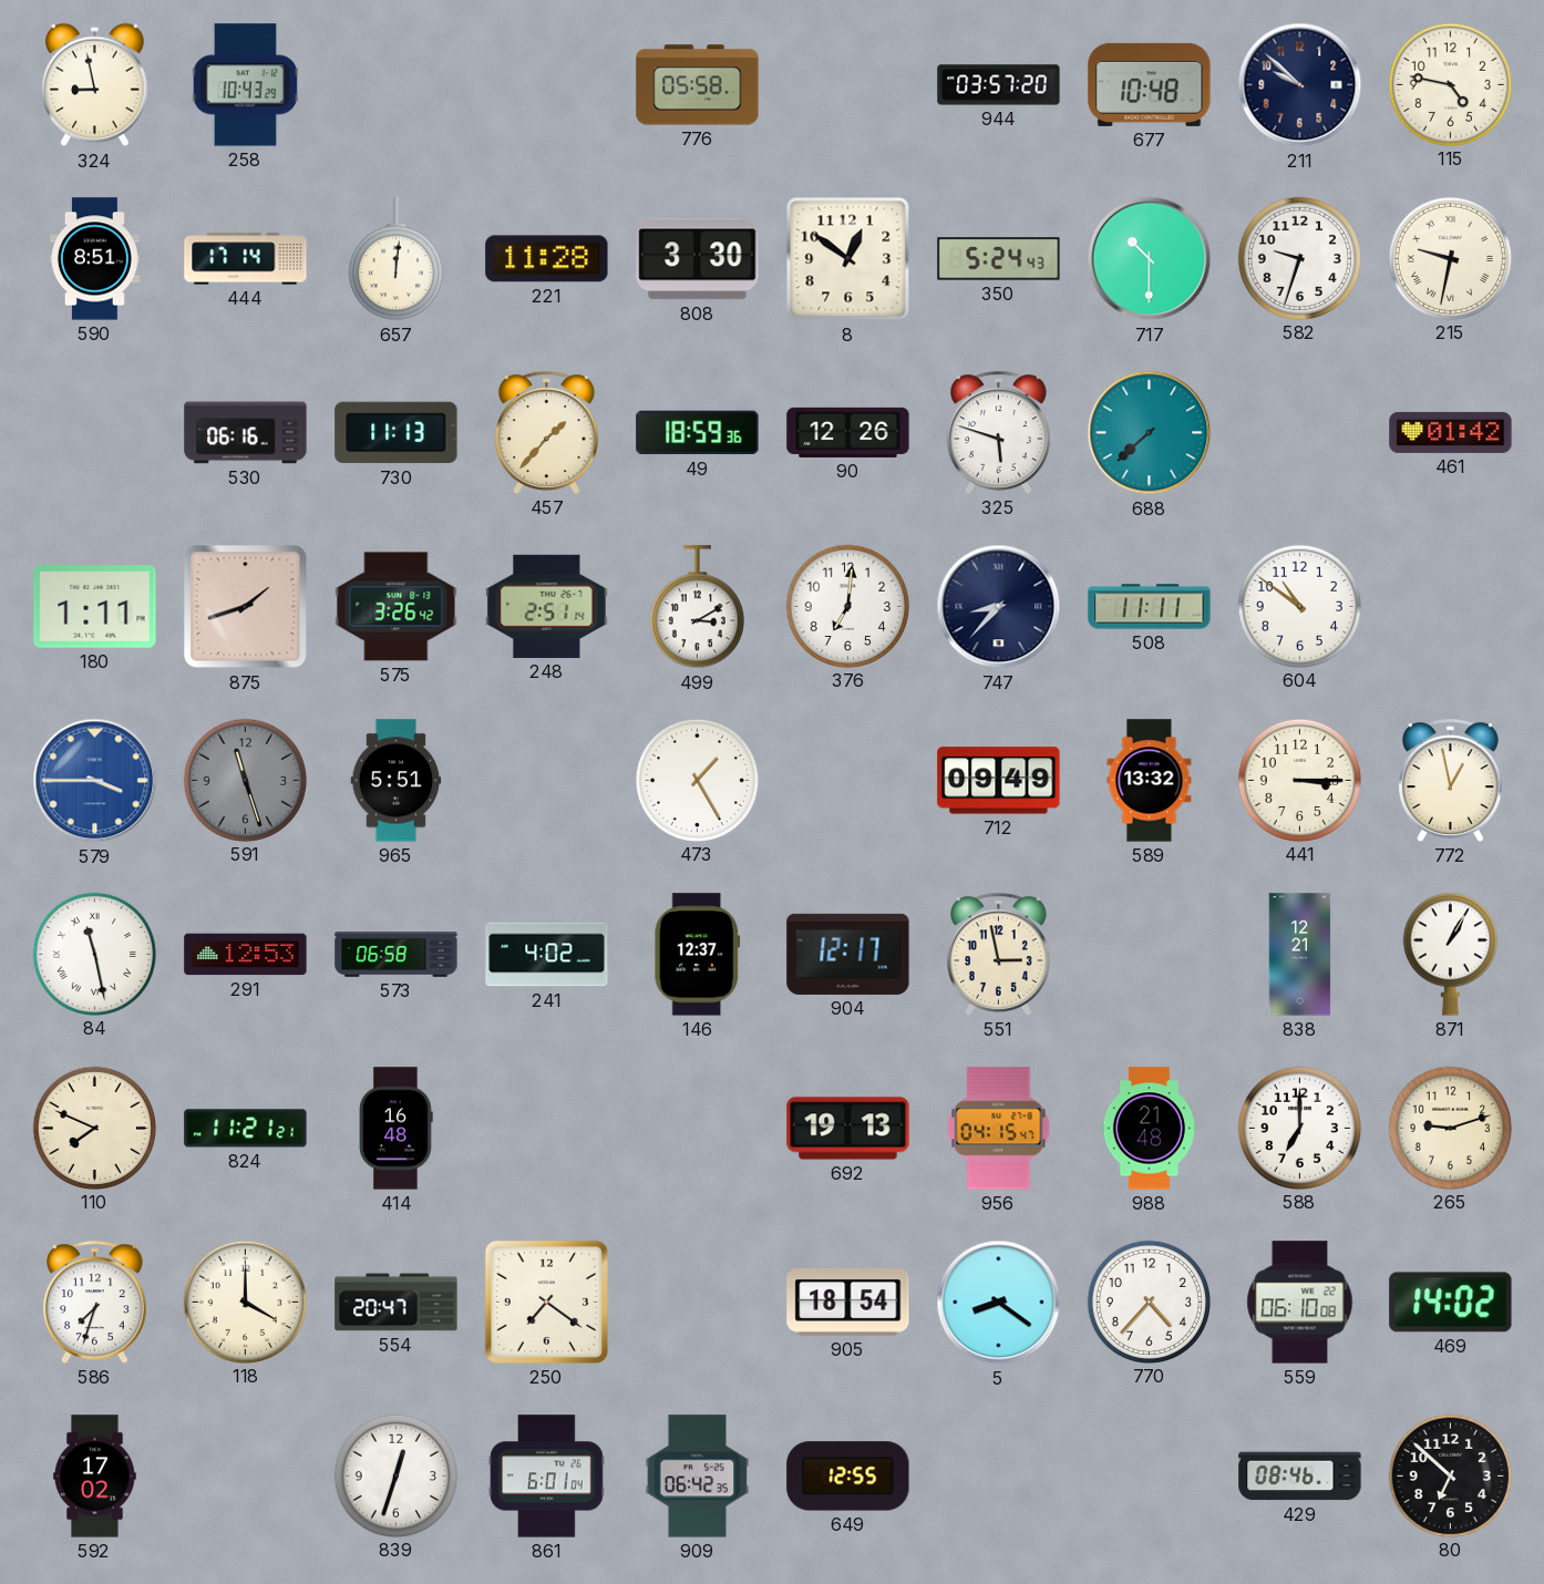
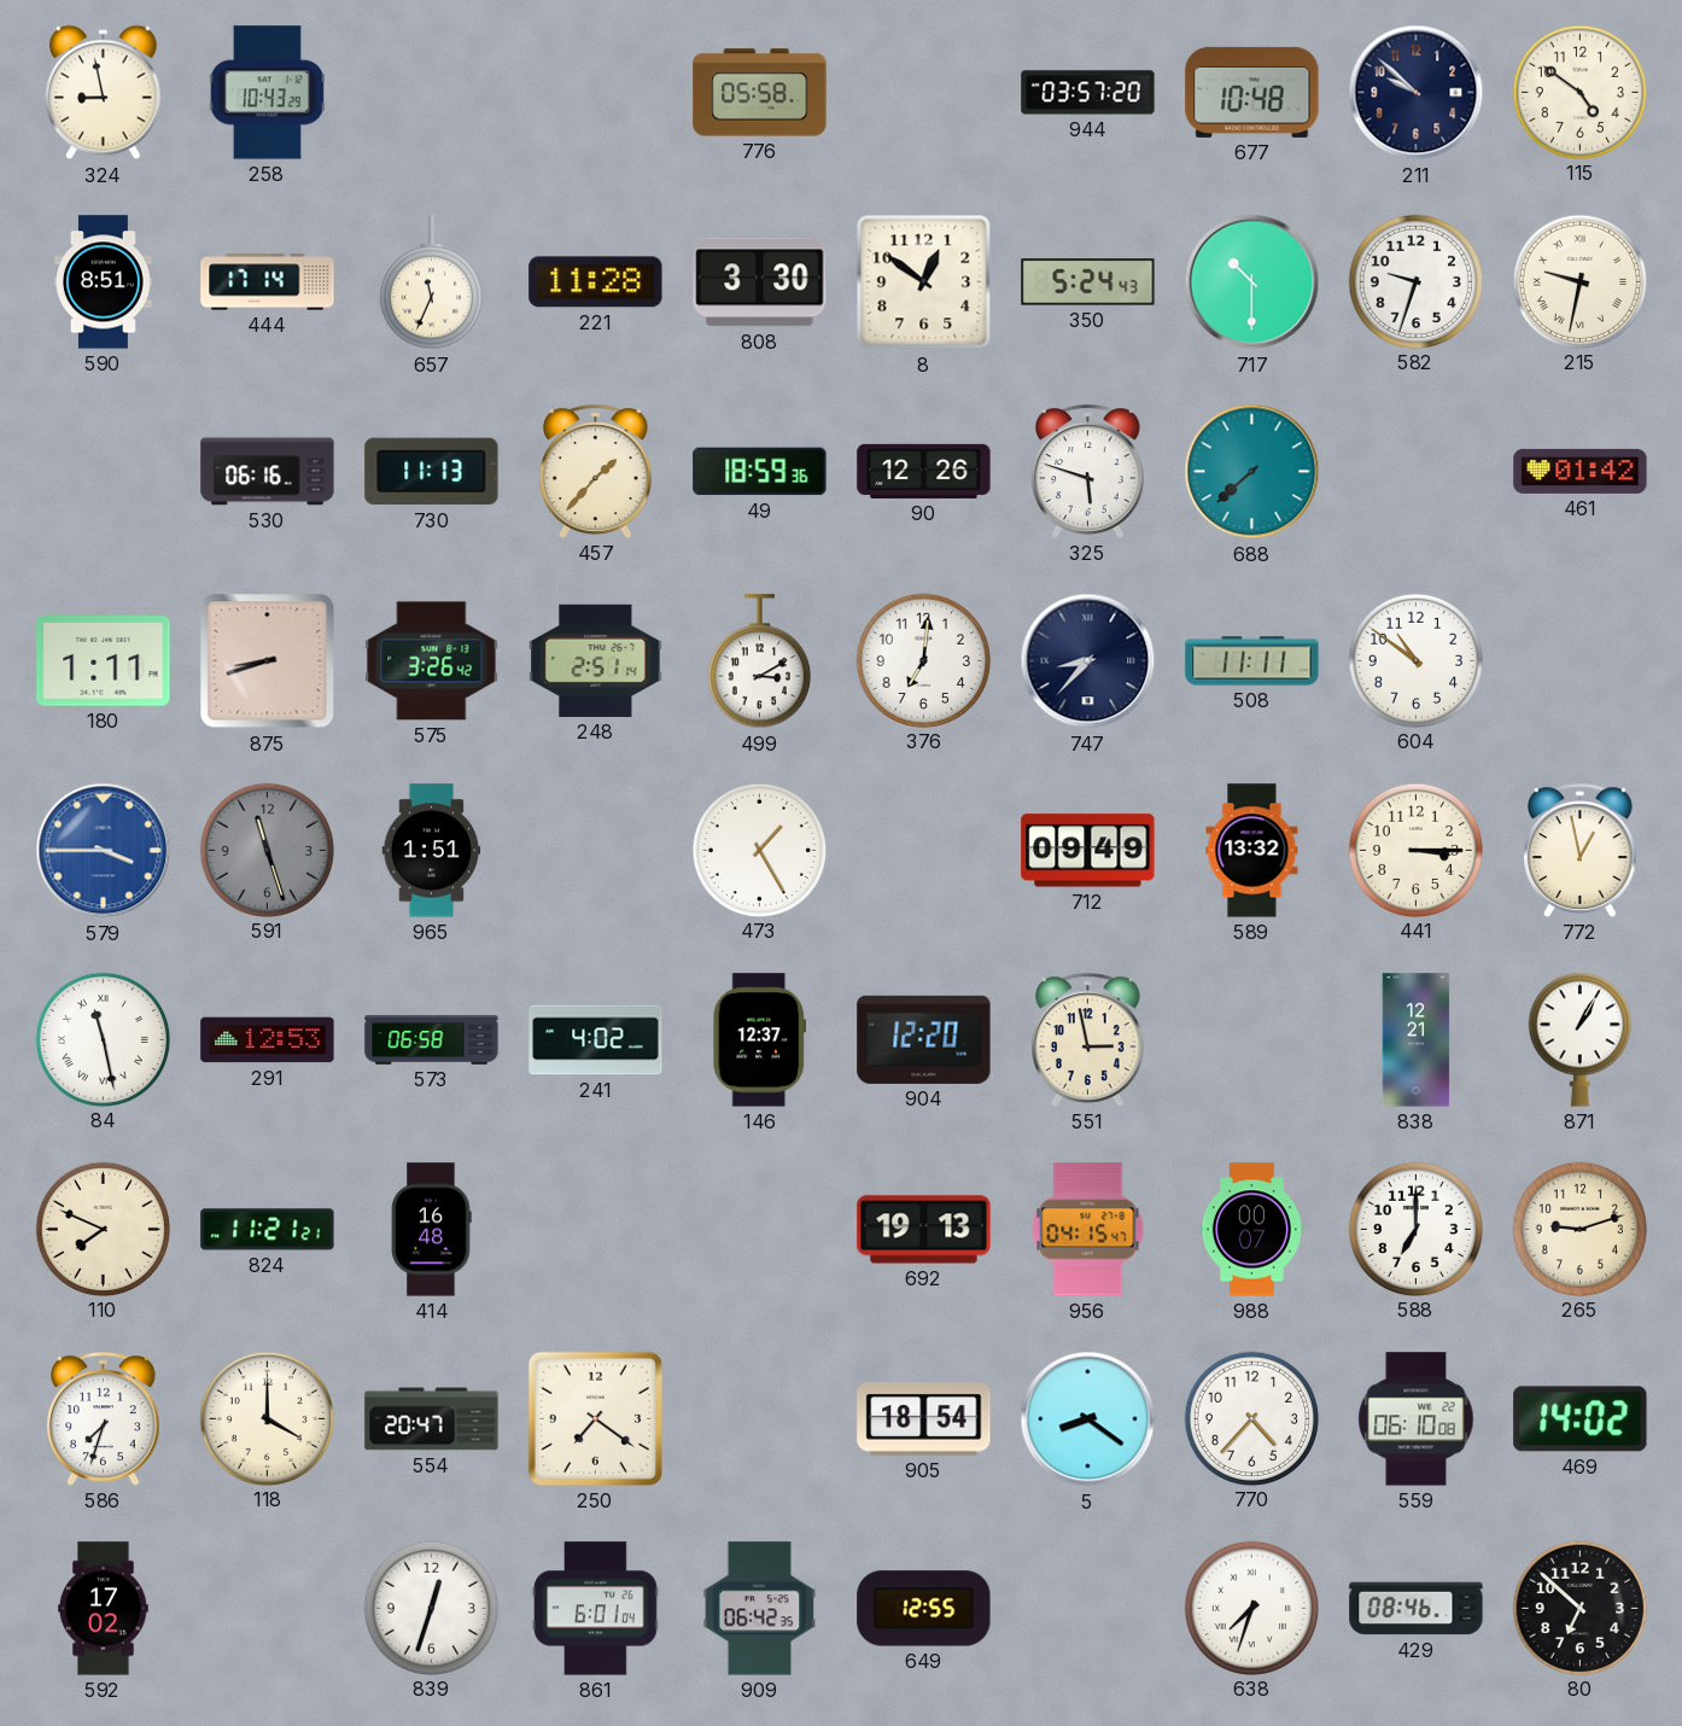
115: 4:47 -> 4:51
657: 12:01 -> 11:34
875: 1:42 -> 8:42
965: 5:51 -> 1:51
904: 12:17 -> 12:20
988: 21:48 -> 00:07
638: none -> 7:33
